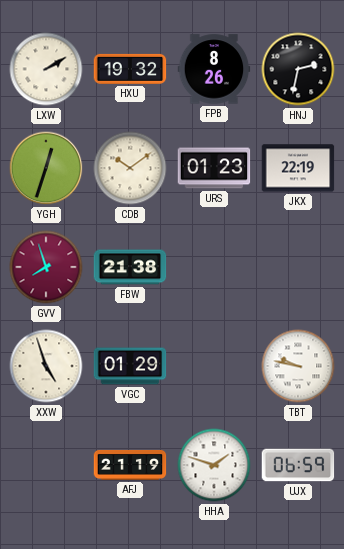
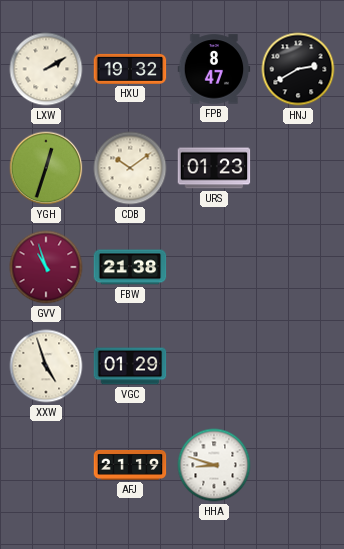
FPB: 8:26 -> 8:47
HNJ: 2:32 -> 2:40
JKX: 22:19 -> none
GVV: 7:57 -> 10:57
TBT: 9:47 -> none
HHA: 1:48 -> 8:48
UJX: 06:59 -> none
